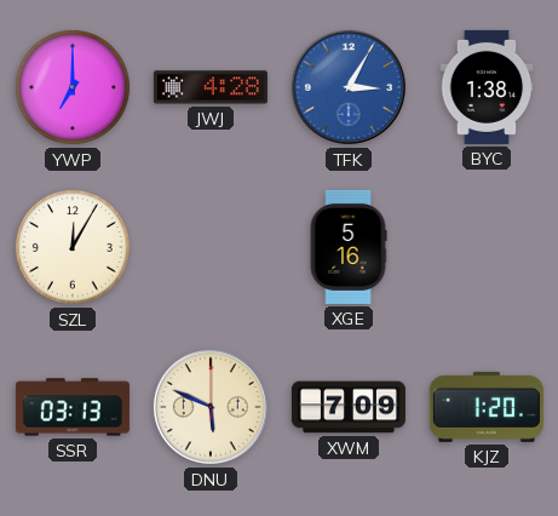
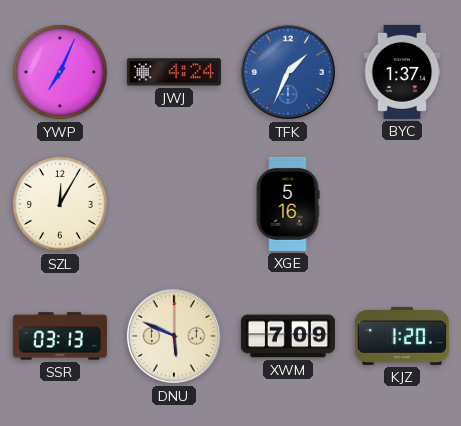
YWP: 7:00 -> 7:04
JWJ: 4:28 -> 4:24
TFK: 3:05 -> 1:34
BYC: 1:38 -> 1:37
